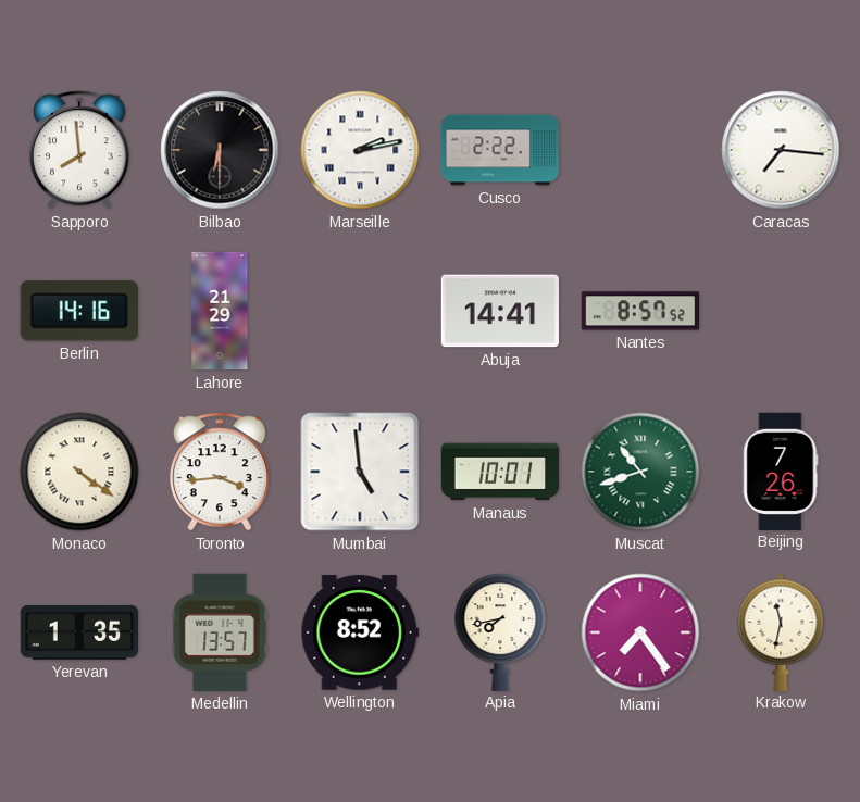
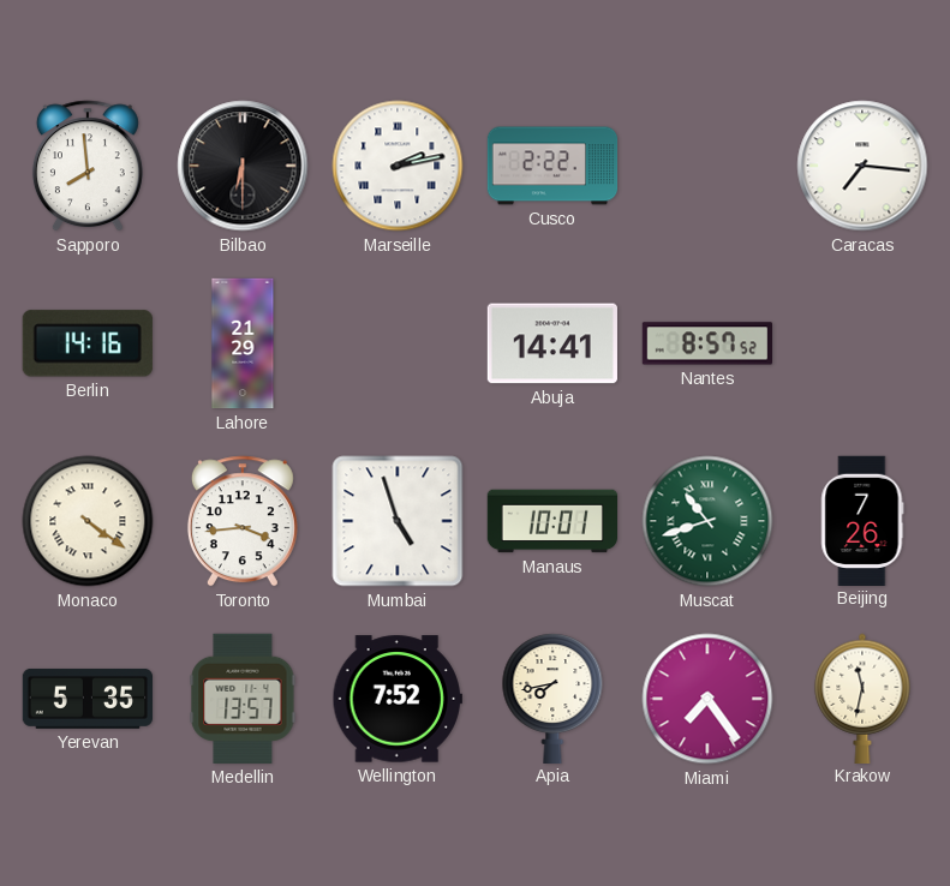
Mumbai: 4:59 -> 4:57
Yerevan: 1:35 -> 5:35
Wellington: 8:52 -> 7:52
